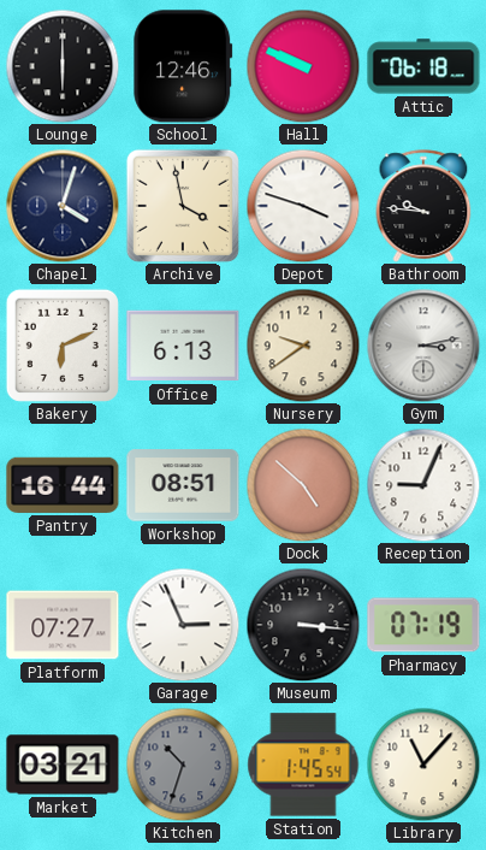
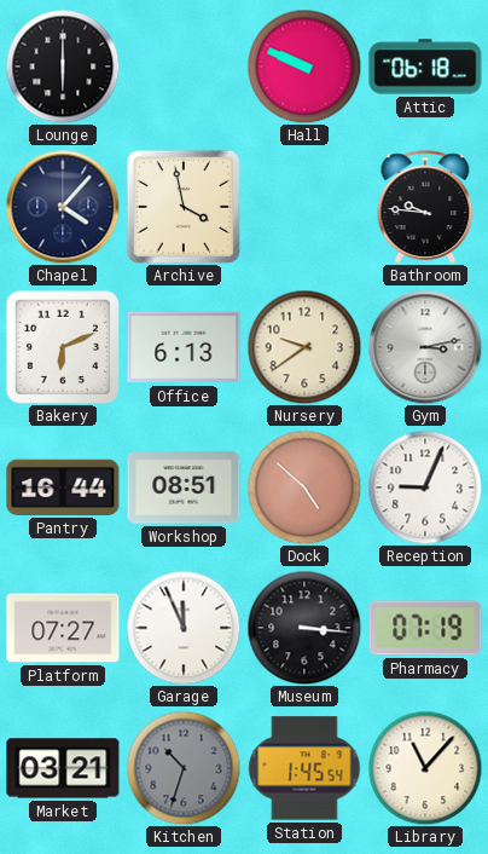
School: 12:46 -> none
Chapel: 4:03 -> 4:07
Depot: 3:48 -> none
Garage: 2:56 -> 11:56
